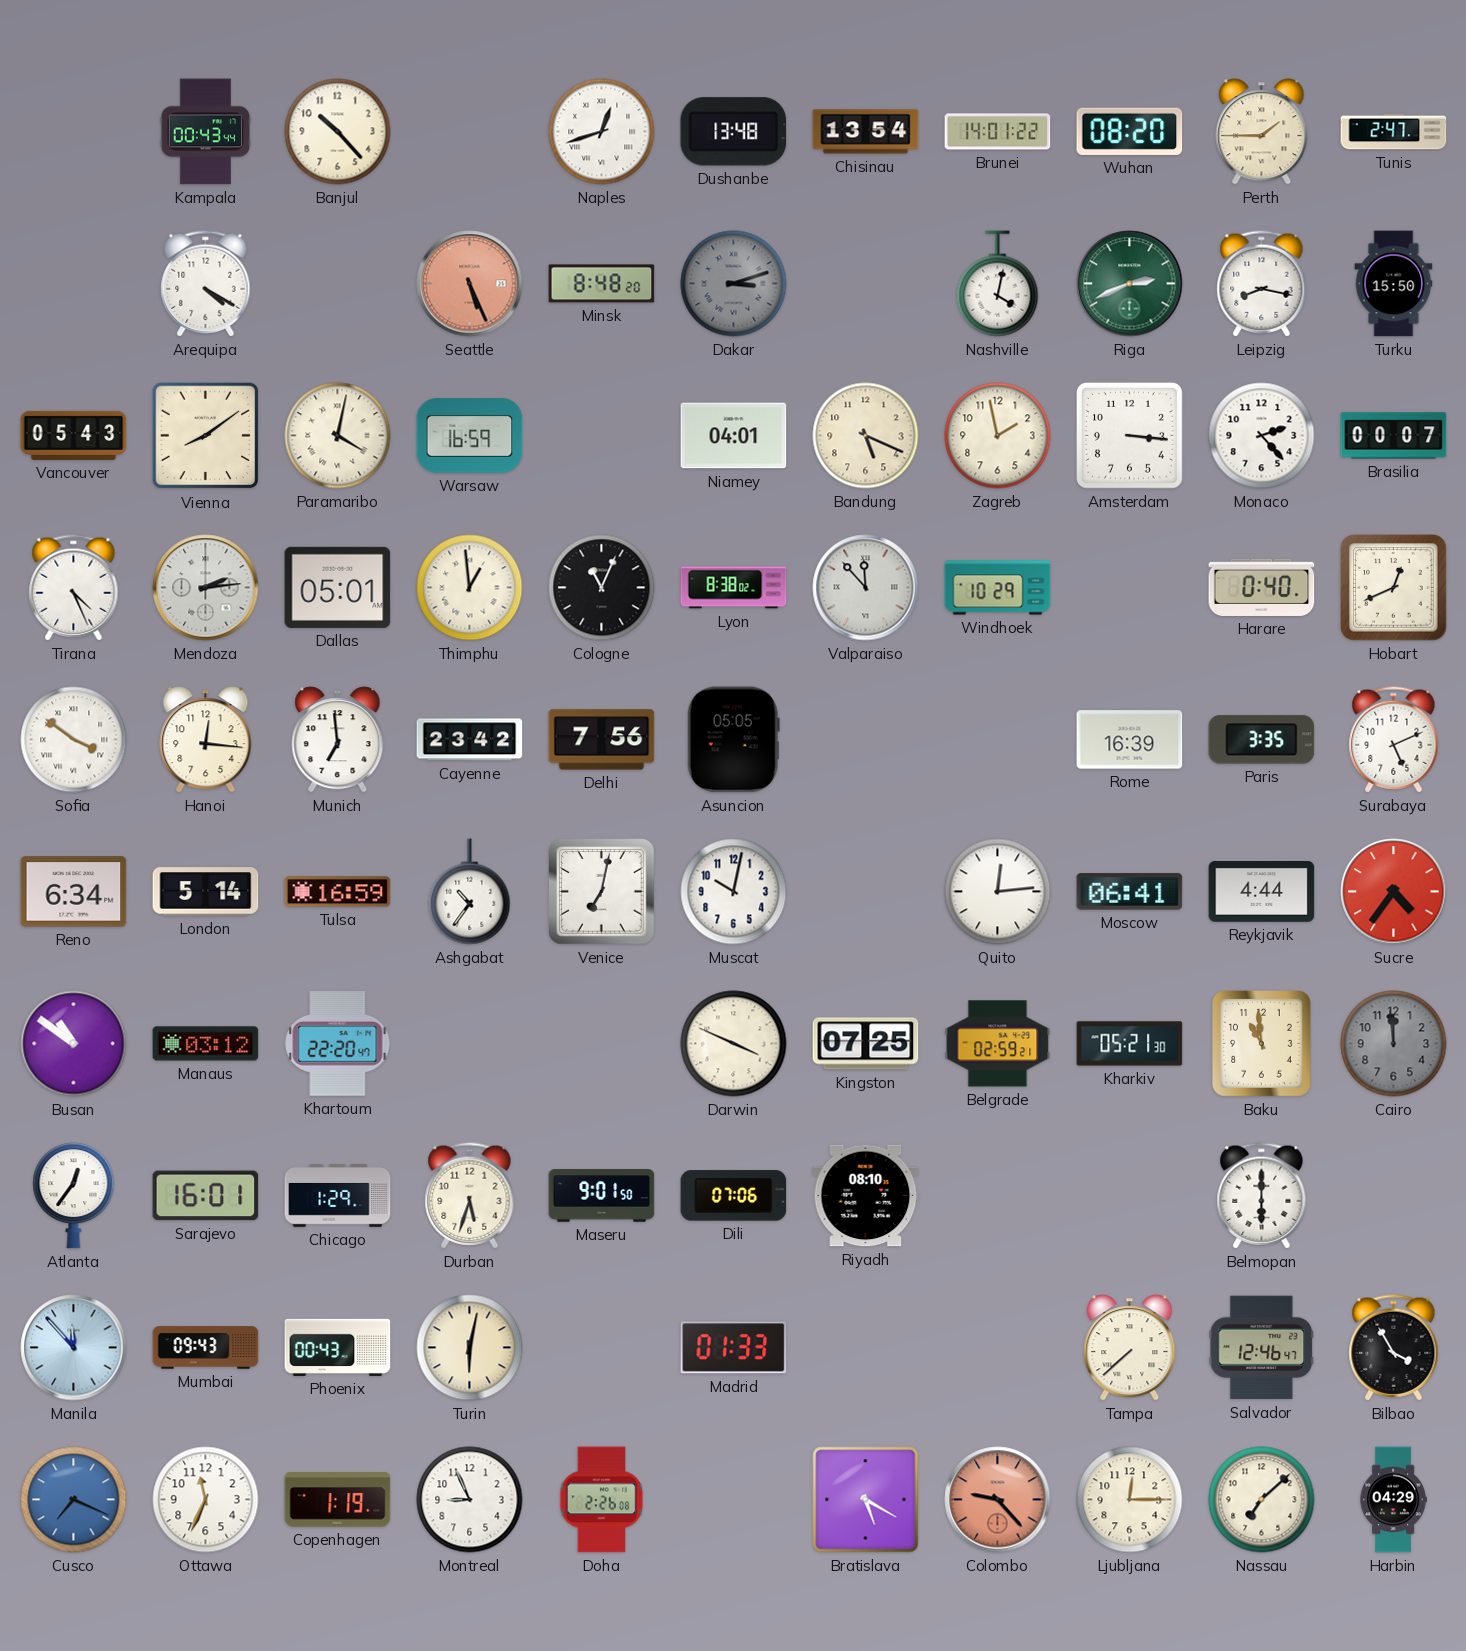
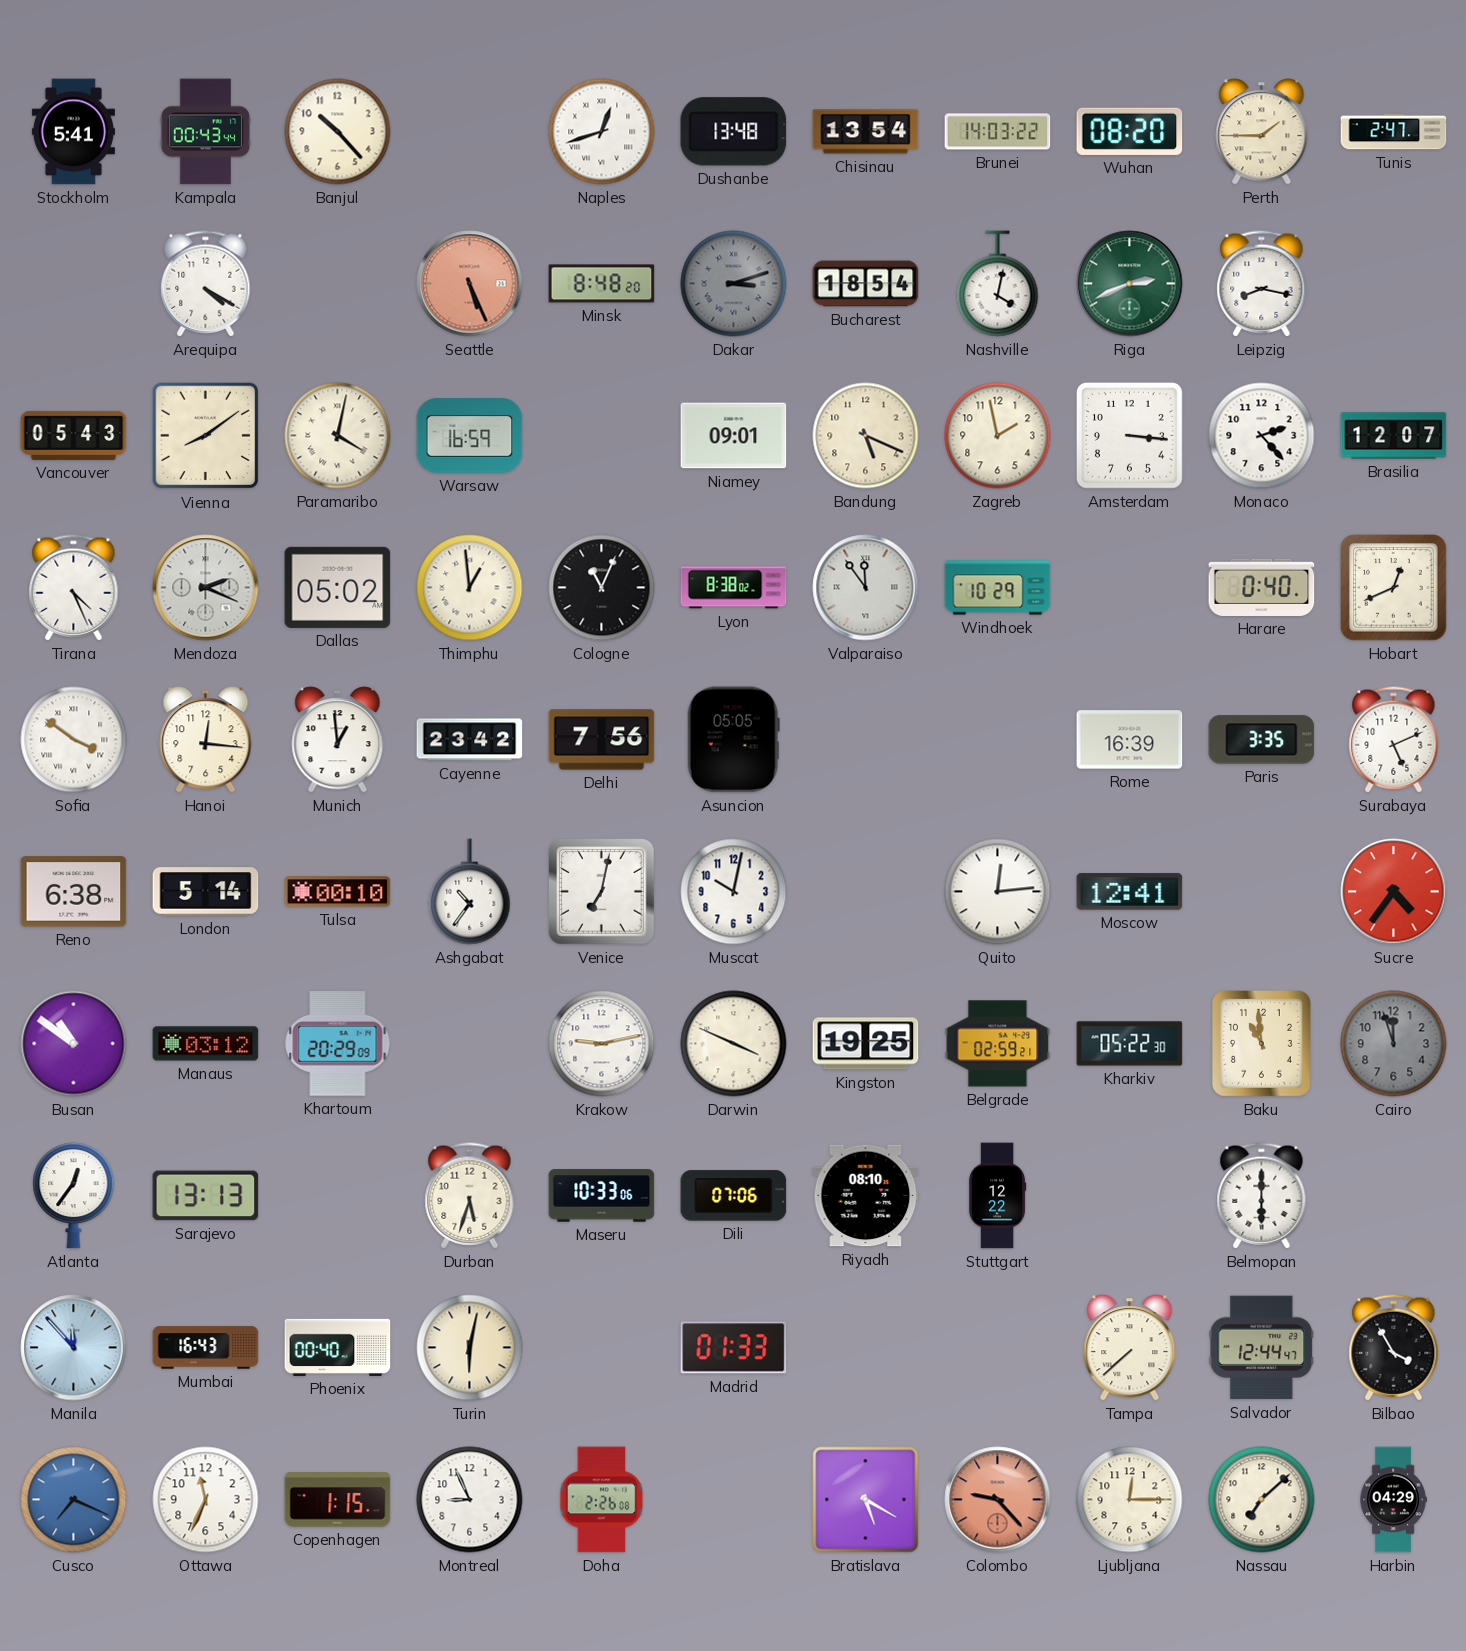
Stockholm: none -> 5:41
Brunei: 14:01 -> 14:03
Bucharest: none -> 18:54
Turku: 15:50 -> none
Niamey: 04:01 -> 09:01
Brasilia: 00:07 -> 12:07
Mendoza: 2:14 -> 2:19
Dallas: 05:01 -> 05:02
Valparaiso: 11:53 -> 11:54
Munich: 6:59 -> 12:59
Reno: 6:34 -> 6:38
Tulsa: 16:59 -> 00:10
Moscow: 06:41 -> 12:41
Reykjavik: 4:44 -> none
Khartoum: 22:20 -> 20:29
Krakow: none -> 9:13
Kingston: 07:25 -> 19:25
Kharkiv: 05:21 -> 05:22
Cairo: 11:59 -> 11:57
Sarajevo: 16:01 -> 13:13
Chicago: 1:29 -> none
Maseru: 9:01 -> 10:33
Stuttgart: none -> 12:22
Mumbai: 09:43 -> 16:43
Phoenix: 00:43 -> 00:40
Salvador: 12:46 -> 12:44
Copenhagen: 1:19 -> 1:15
